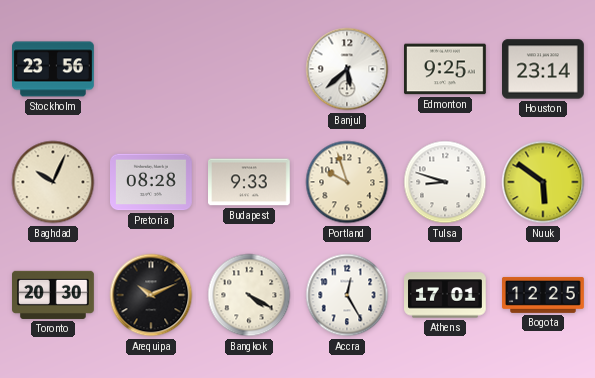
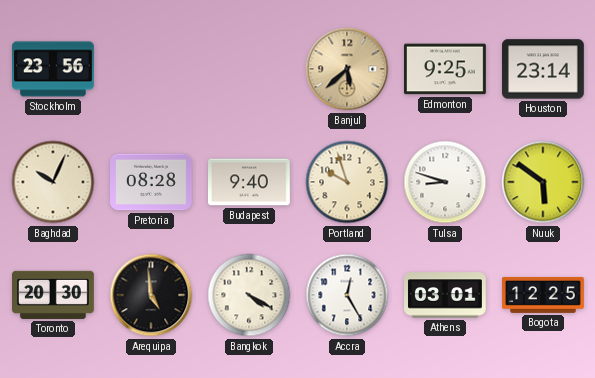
Banjul dial: white -> champagne
Budapest: 9:33 -> 9:40
Arequipa: 10:11 -> 4:59
Athens: 17:01 -> 03:01
